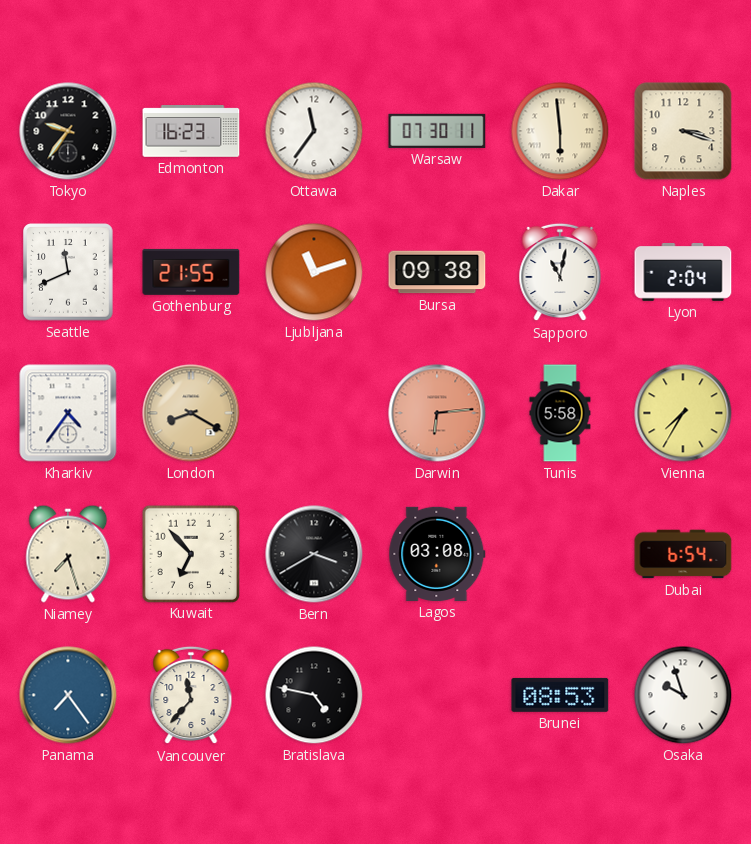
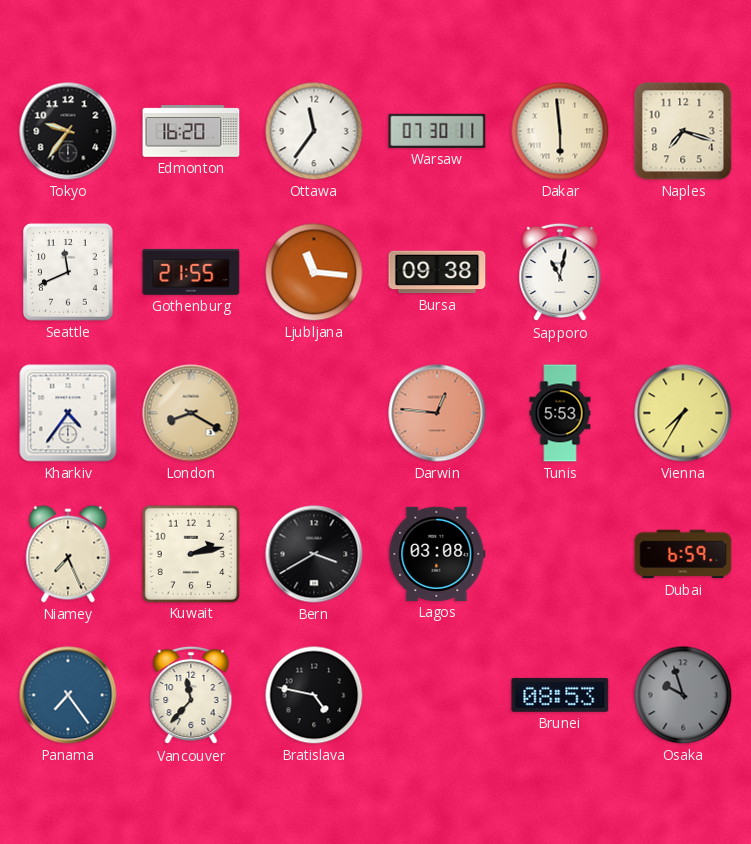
Edmonton: 16:23 -> 16:20
Naples: 3:18 -> 7:18
Ljubljana: 11:12 -> 11:16
Lyon: 2:04 -> none
Darwin: 6:14 -> 12:46
Tunis: 5:58 -> 5:53
Niamey: 7:27 -> 7:26
Kuwait: 6:53 -> 2:13
Dubai: 6:54 -> 6:59
Osaka dial: white -> grey
